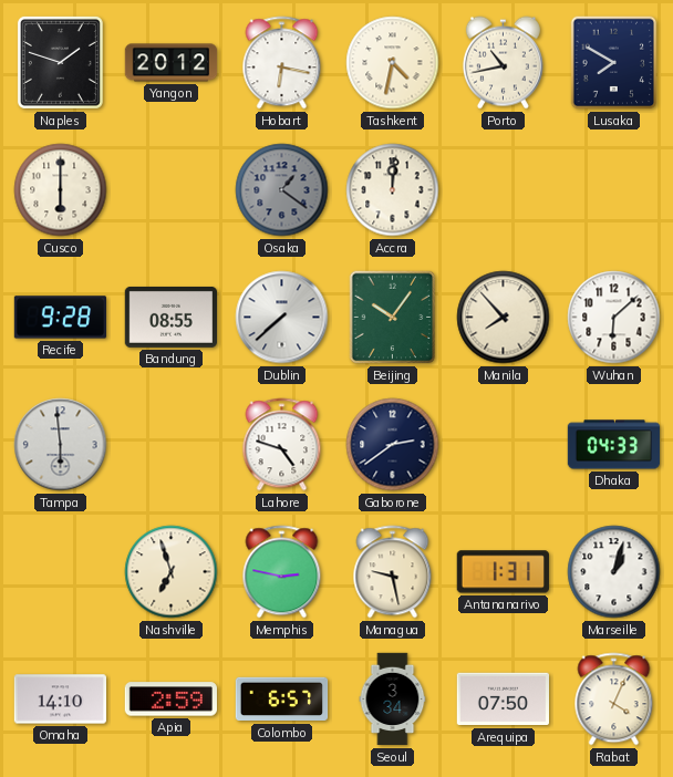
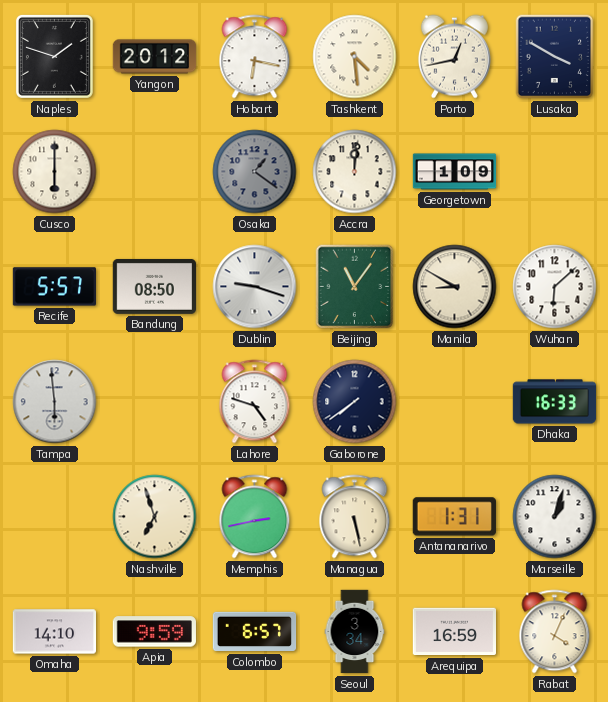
Tashkent: 4:32 -> 4:29
Porto: 10:43 -> 12:43
Lusaka: 7:50 -> 3:50
Georgetown: none -> 1:09
Recife: 9:28 -> 5:57
Bandung: 08:55 -> 08:50
Dublin: 7:38 -> 9:18
Beijing: 10:06 -> 11:06
Manila: 7:53 -> 8:50
Gaborone: 2:39 -> 7:39
Dhaka: 04:33 -> 16:33
Memphis: 2:47 -> 2:43
Managua: 9:28 -> 5:28
Apia: 2:59 -> 9:59
Arequipa: 07:50 -> 16:59
